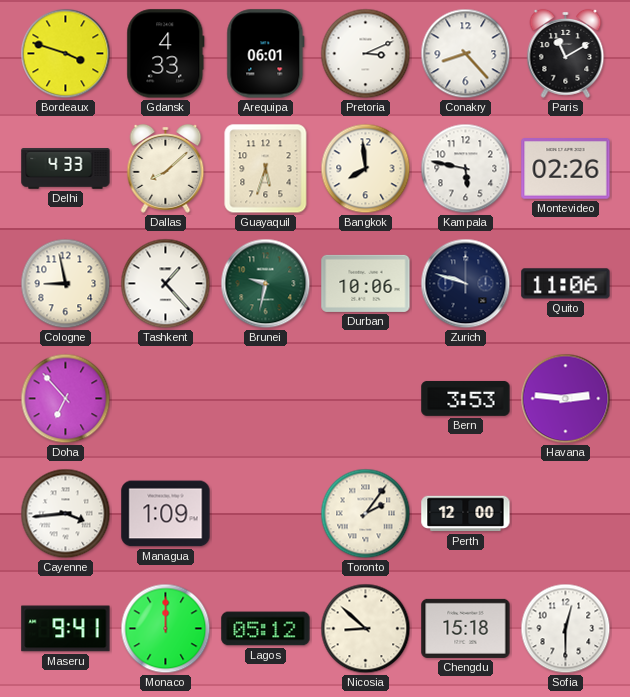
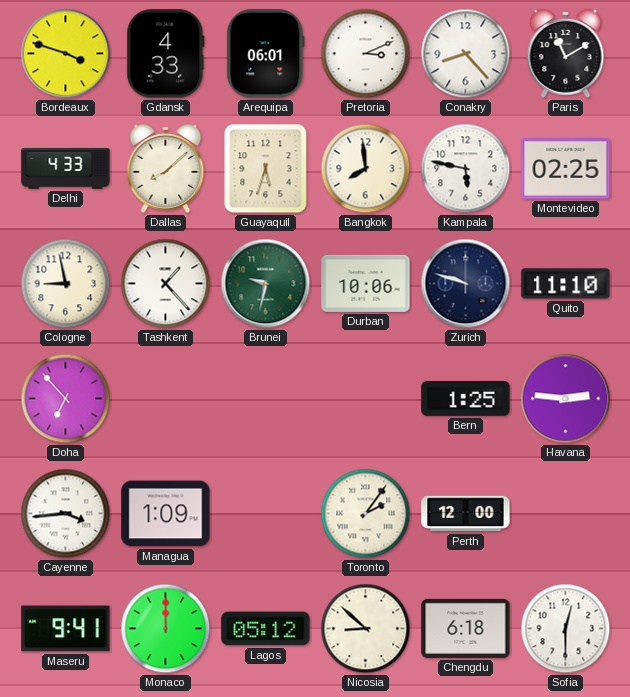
Montevideo: 02:26 -> 02:25
Quito: 11:06 -> 11:10
Bern: 3:53 -> 1:25
Chengdu: 15:18 -> 6:18
